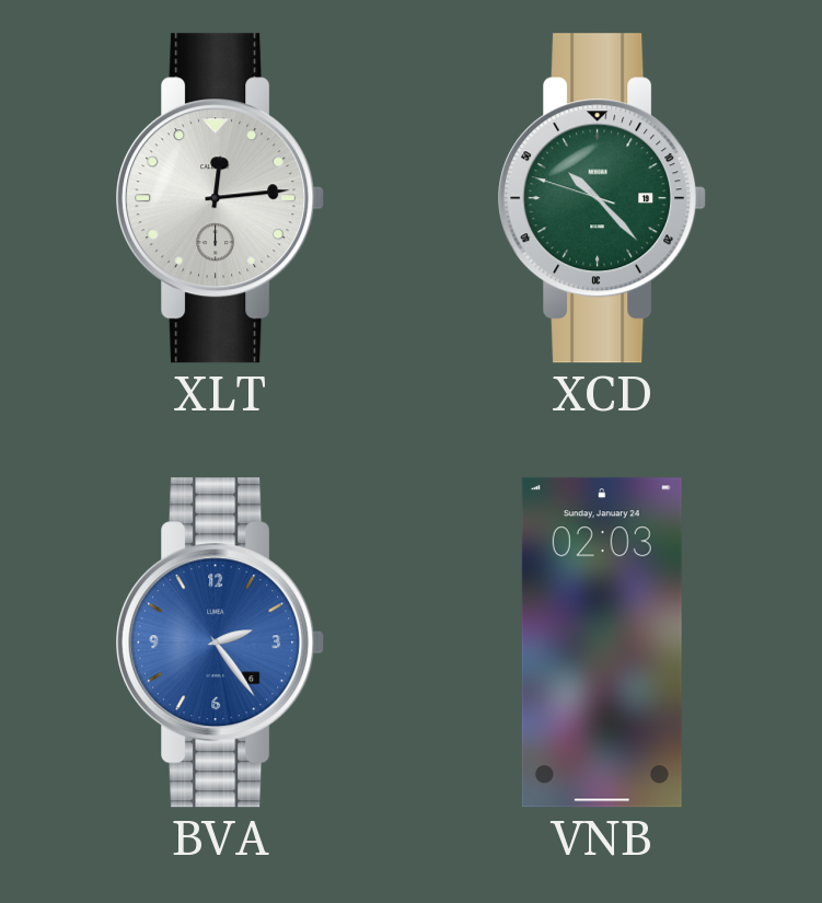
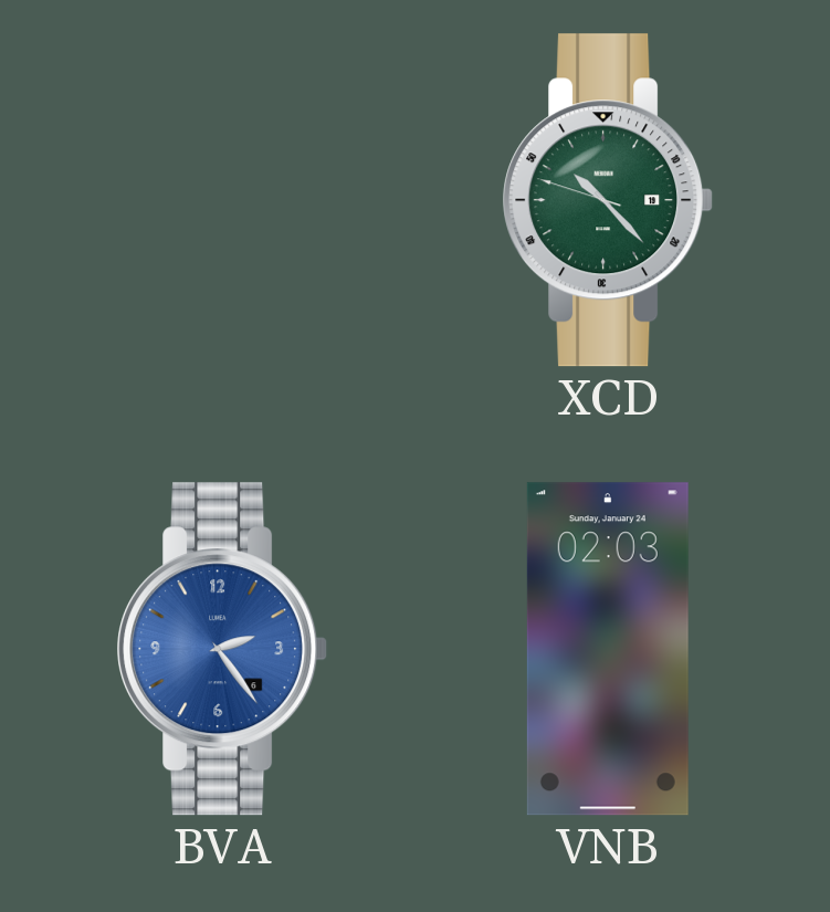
XLT: 12:14 -> none
